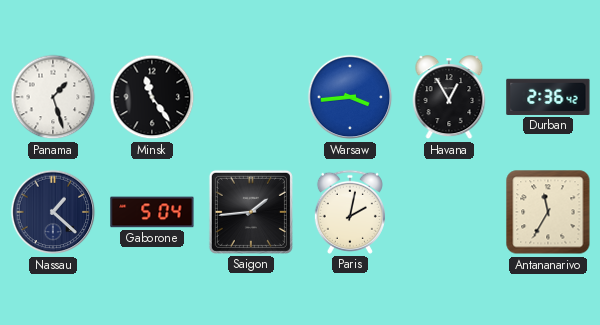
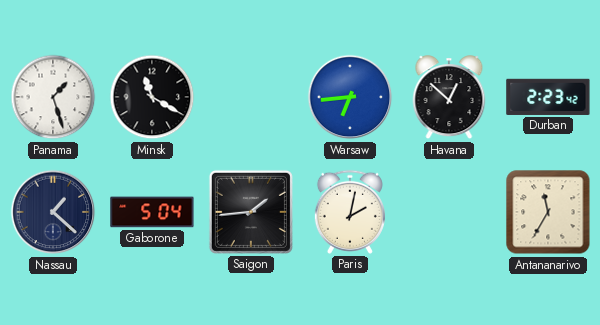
Minsk: 11:24 -> 11:20
Warsaw: 3:44 -> 6:44
Havana: 12:55 -> 12:52
Durban: 2:36 -> 2:23
